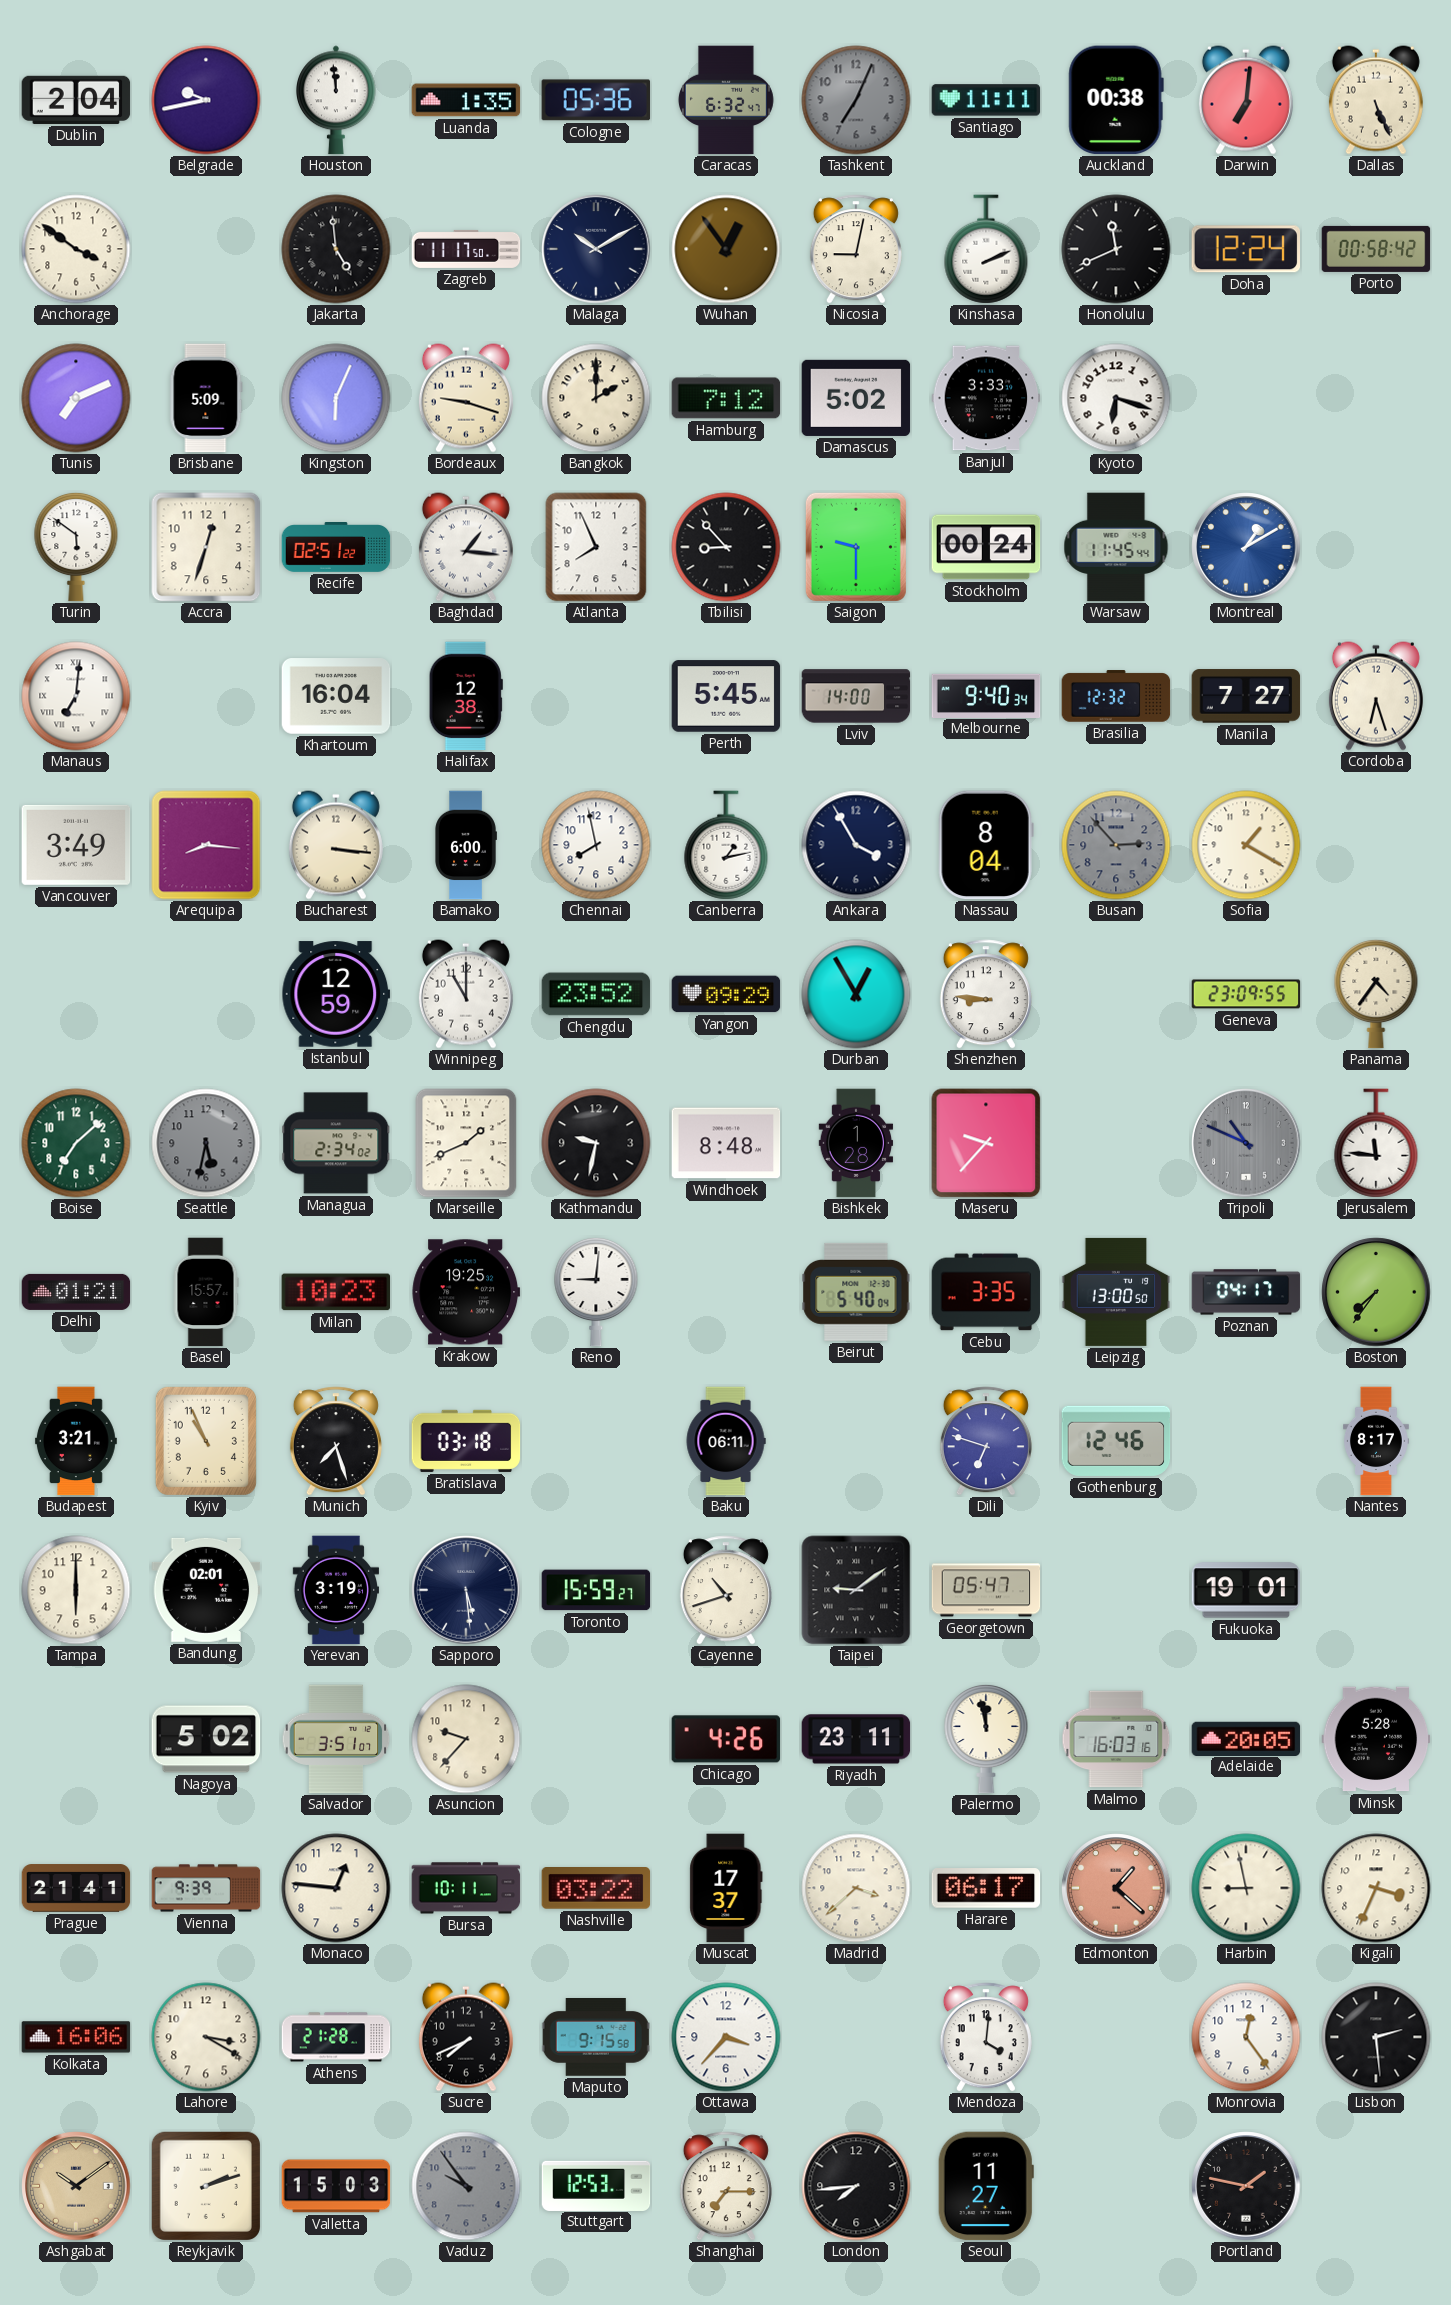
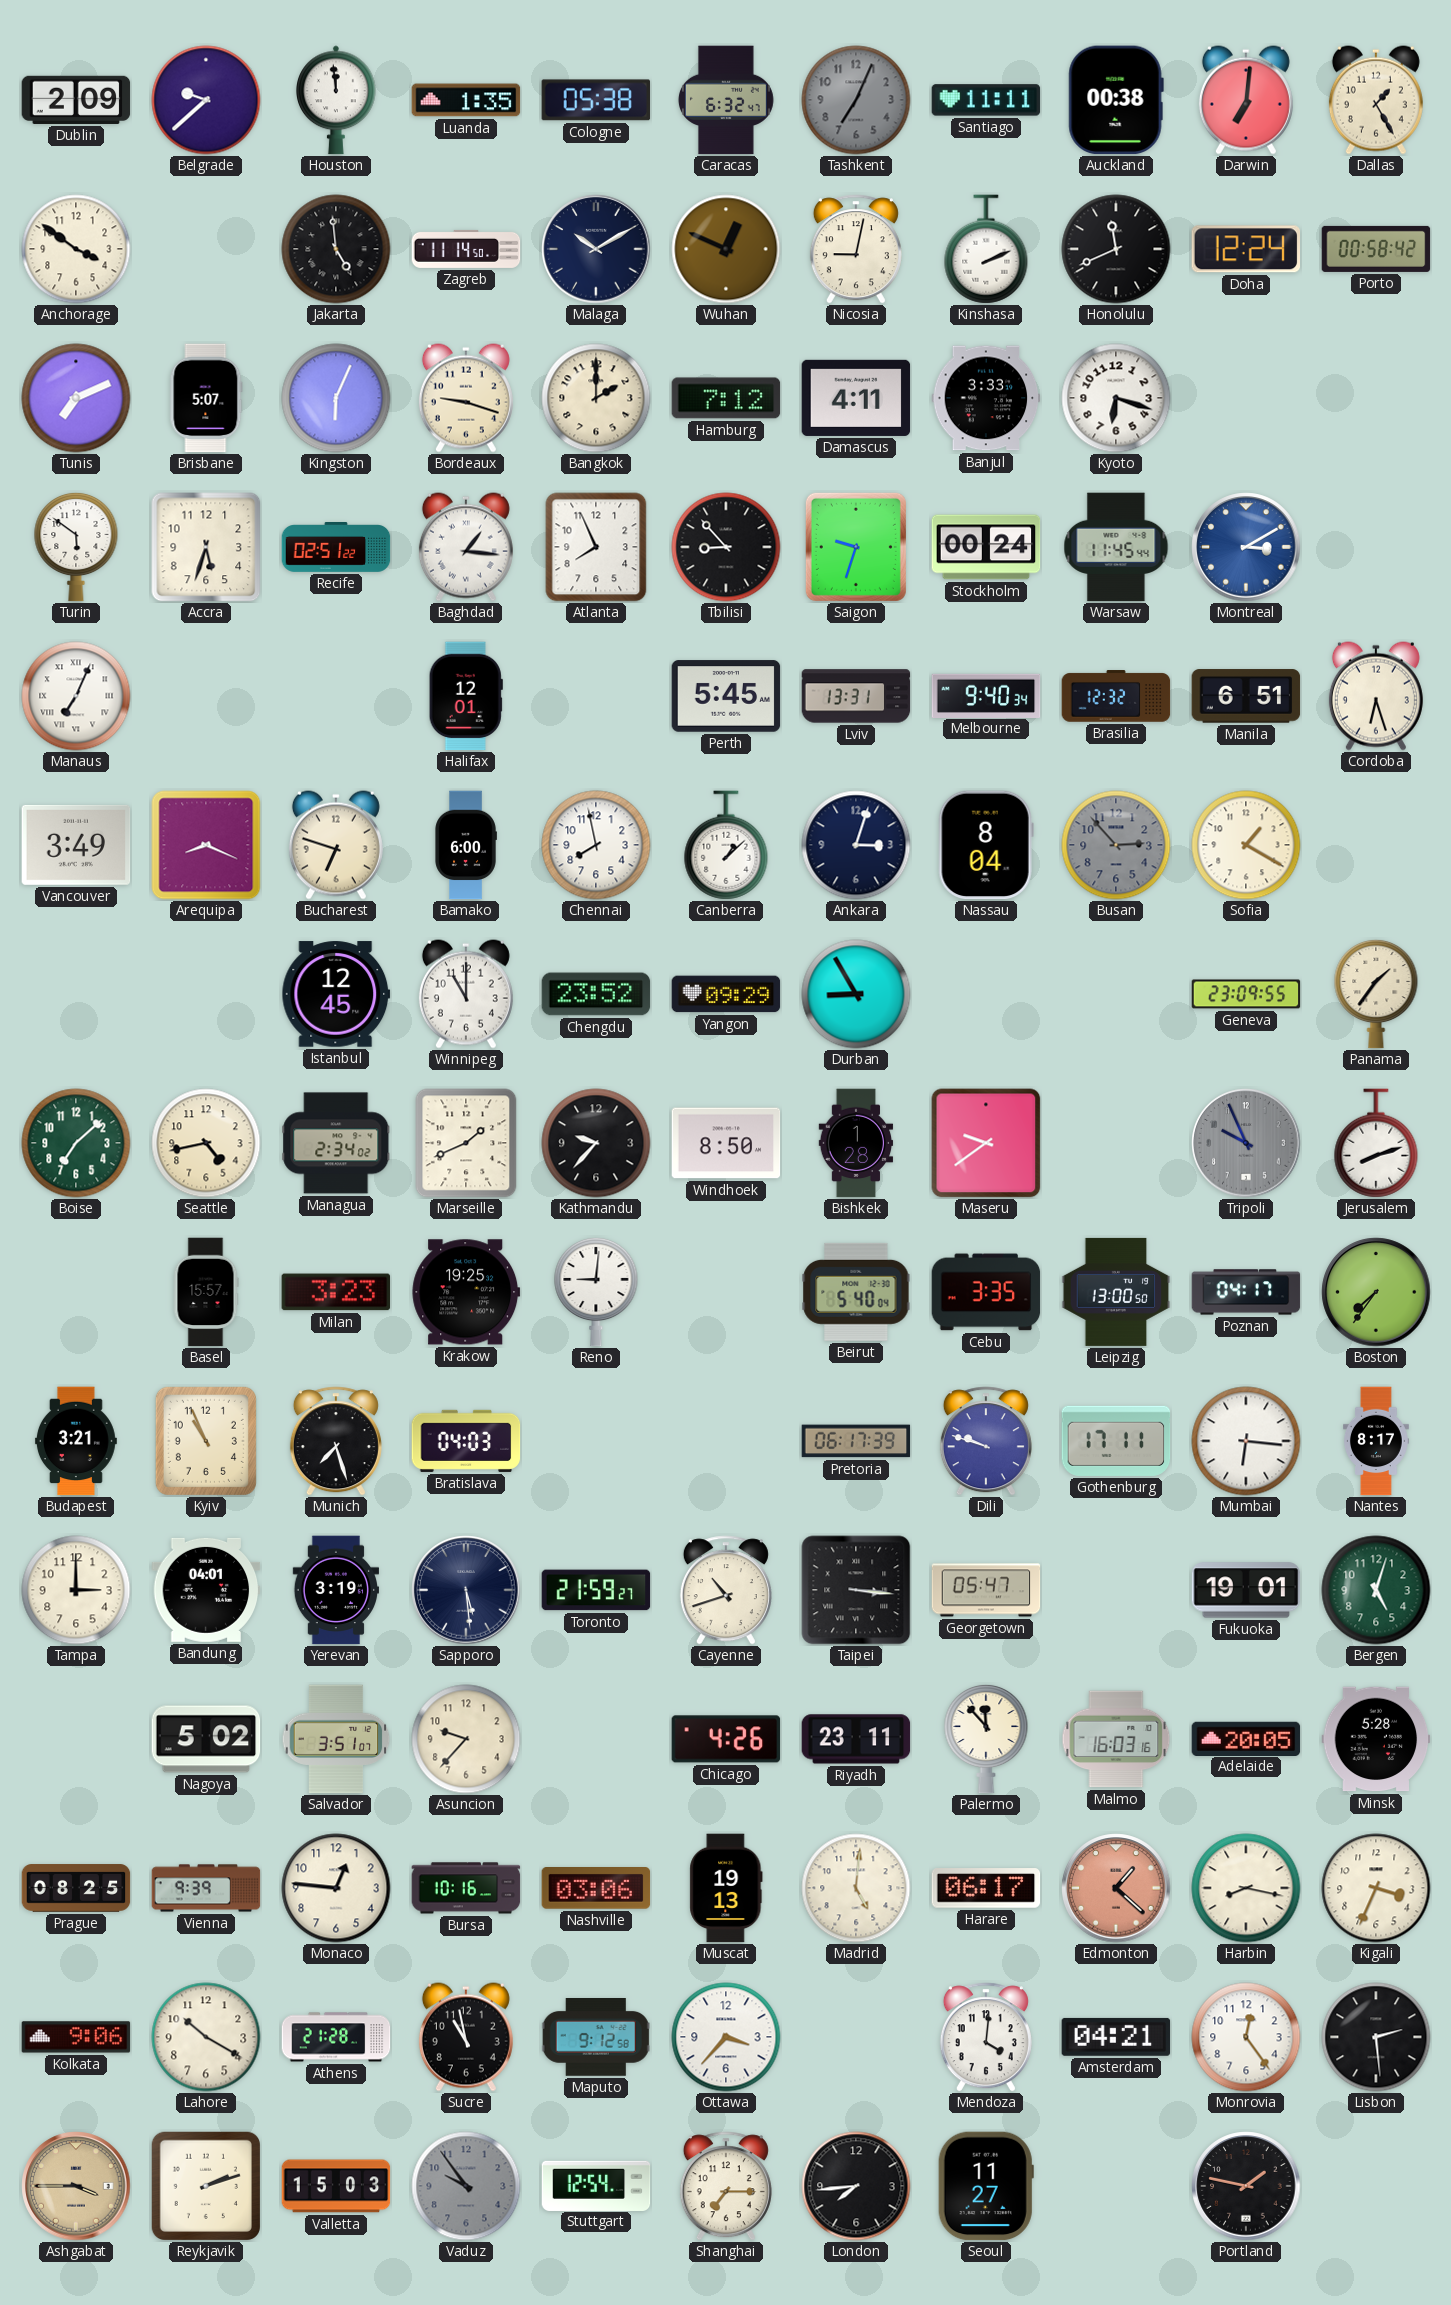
Dublin: 2:04 -> 2:09
Belgrade: 9:43 -> 9:38
Cologne: 05:36 -> 05:38
Dallas: 5:26 -> 1:25
Zagreb: 11:17 -> 11:14
Wuhan: 12:54 -> 12:49
Brisbane: 5:09 -> 5:07
Damascus: 5:02 -> 4:11
Accra: 12:33 -> 5:33
Saigon: 9:30 -> 9:33
Montreal: 1:10 -> 3:10
Manaus: 7:01 -> 7:04
Khartoum: 16:04 -> none
Halifax: 12:38 -> 12:01
Lviv: 14:00 -> 13:31
Manila: 7:27 -> 6:51
Arequipa: 8:16 -> 8:19
Bucharest: 3:16 -> 6:48
Canberra: 1:13 -> 1:08
Ankara: 3:55 -> 3:03
Istanbul: 12:59 -> 12:45
Durban: 12:55 -> 8:55
Shenzhen: 8:46 -> none
Panama: 4:36 -> 1:36
Seattle: 5:32 -> 4:43
Seattle dial: grey -> cream
Kathmandu: 9:32 -> 9:37
Windhoek: 8:48 -> 8:50
Maseru: 9:37 -> 9:39
Tripoli: 10:49 -> 9:56
Jerusalem: 11:46 -> 8:12
Delhi: 01:21 -> none
Milan: 10:23 -> 3:23
Bratislava: 03:18 -> 04:03
Baku: 06:11 -> none
Pretoria: none -> 06:17
Dili: 6:48 -> 9:48
Gothenburg: 12:46 -> 17:11
Mumbai: none -> 6:16
Tampa: 6:00 -> 3:00
Bandung: 02:01 -> 04:01
Toronto: 15:59 -> 21:59
Taipei: 9:09 -> 3:16
Bergen: none -> 5:03
Palermo: 11:58 -> 11:53
Prague: 21:41 -> 08:25
Bursa: 10:11 -> 10:16
Nashville: 03:22 -> 03:06
Muscat: 17:37 -> 19:13
Madrid: 3:38 -> 5:01
Harbin: 8:58 -> 8:17
Kolkata: 16:06 -> 9:06
Lahore: 3:20 -> 10:20
Sucre: 7:41 -> 10:58
Maputo: 9:15 -> 9:12
Amsterdam: none -> 04:21
Ashgabat: 10:09 -> 3:45
Stuttgart: 12:53 -> 12:54
